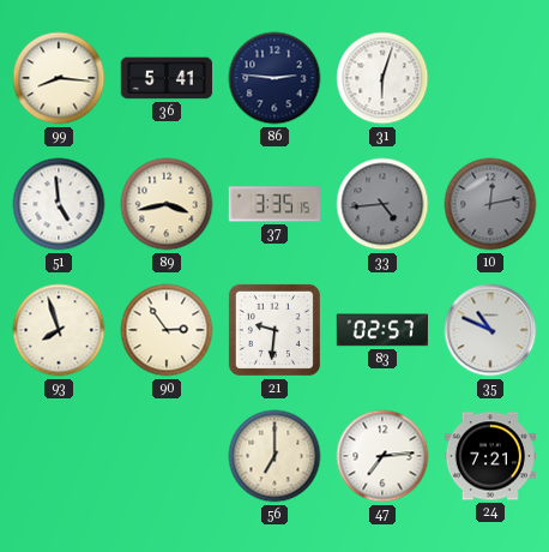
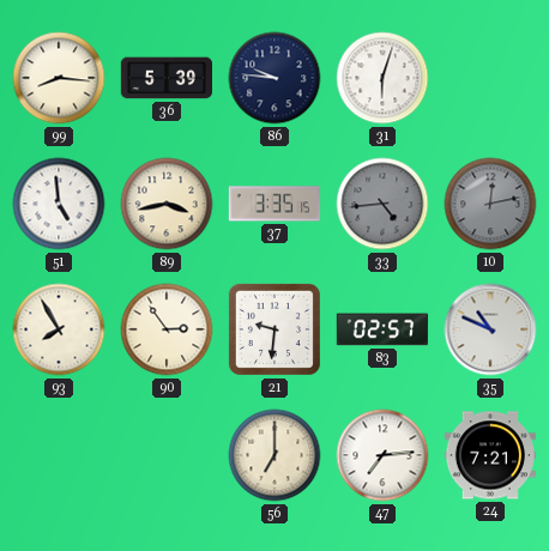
36: 5:41 -> 5:39
86: 2:46 -> 9:46
93: 7:57 -> 7:55
